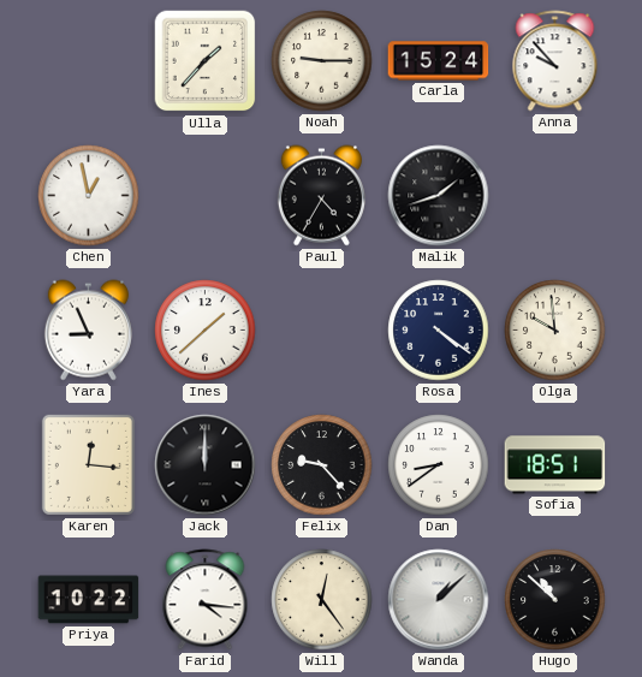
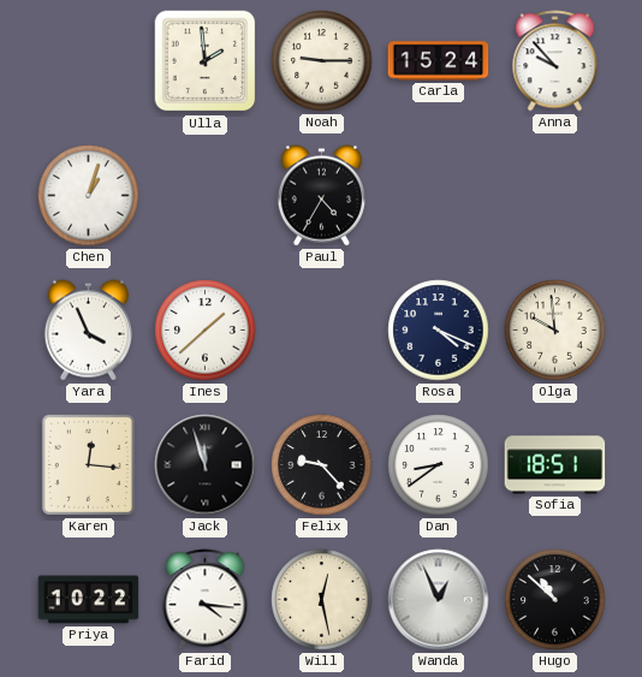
Ulla: 1:37 -> 1:59
Chen: 12:58 -> 1:03
Malik: 1:42 -> none
Yara: 8:56 -> 3:56
Rosa: 4:21 -> 4:19
Jack: 12:00 -> 11:57
Will: 12:24 -> 12:28
Wanda: 1:08 -> 12:56
